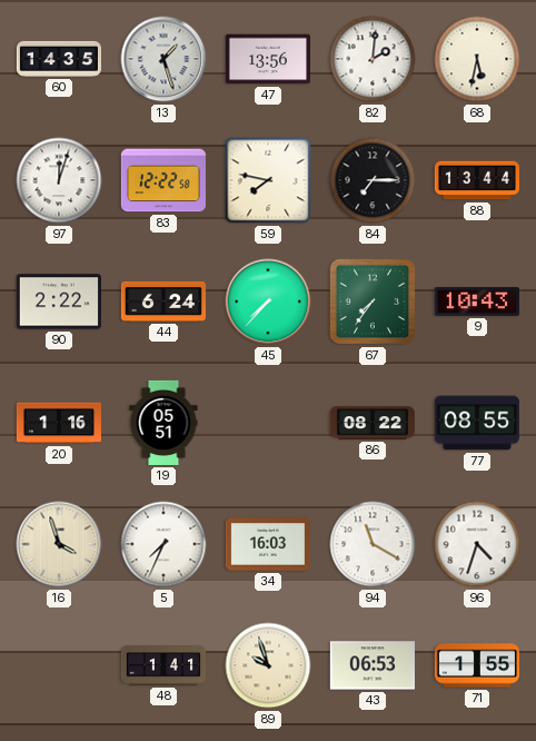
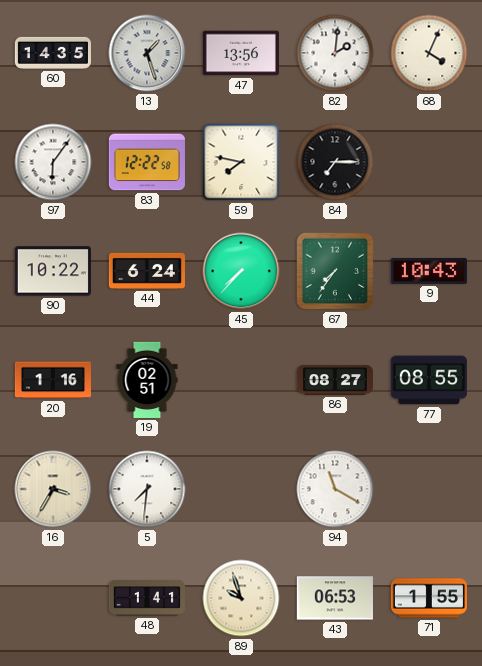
68: 5:32 -> 4:04
97: 12:03 -> 6:06
88: 13:44 -> none
90: 2:22 -> 10:22
19: 05:51 -> 02:51
86: 08:22 -> 08:27
16: 3:57 -> 3:35
5: 7:34 -> 7:31
34: 16:03 -> none
96: 4:33 -> none
